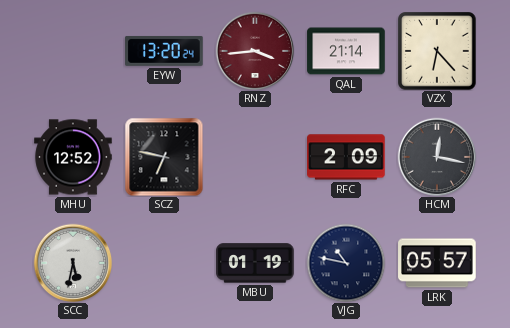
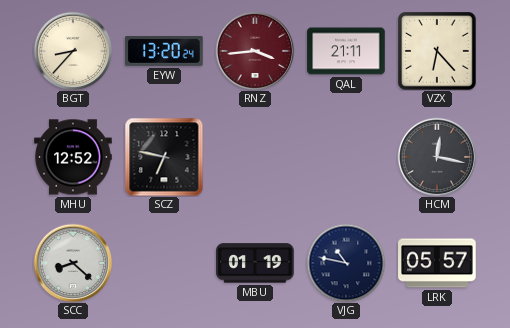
BGT: none -> 8:37
QAL: 21:14 -> 21:11
RFC: 2:09 -> none
SCC: 5:32 -> 8:22
